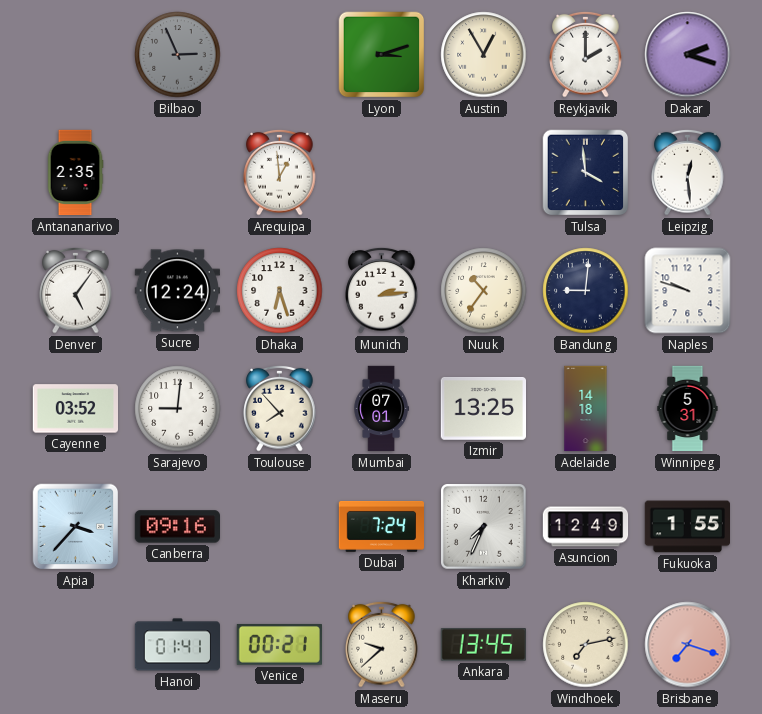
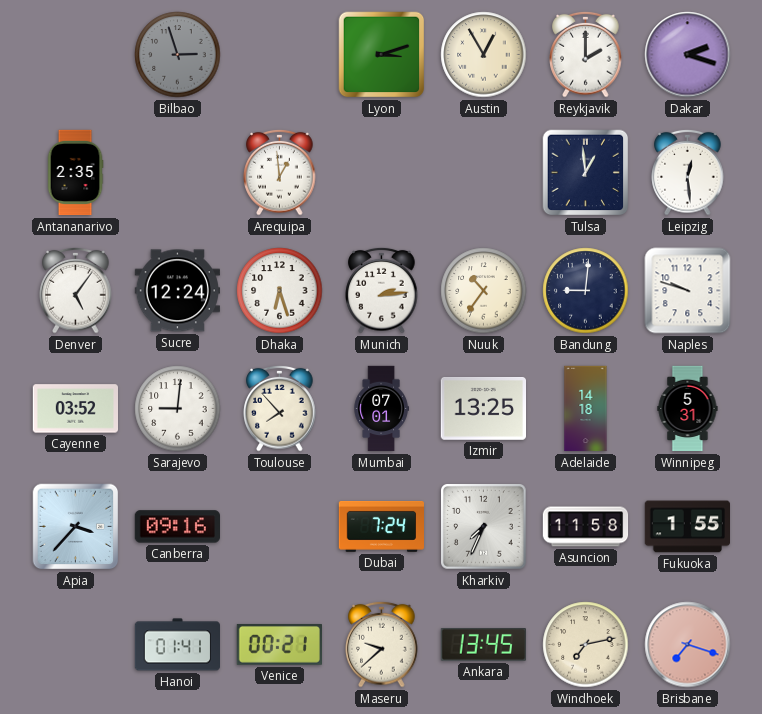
Bilbao: 2:56 -> 2:57
Tulsa: 3:59 -> 12:59
Asuncion: 12:49 -> 11:58
